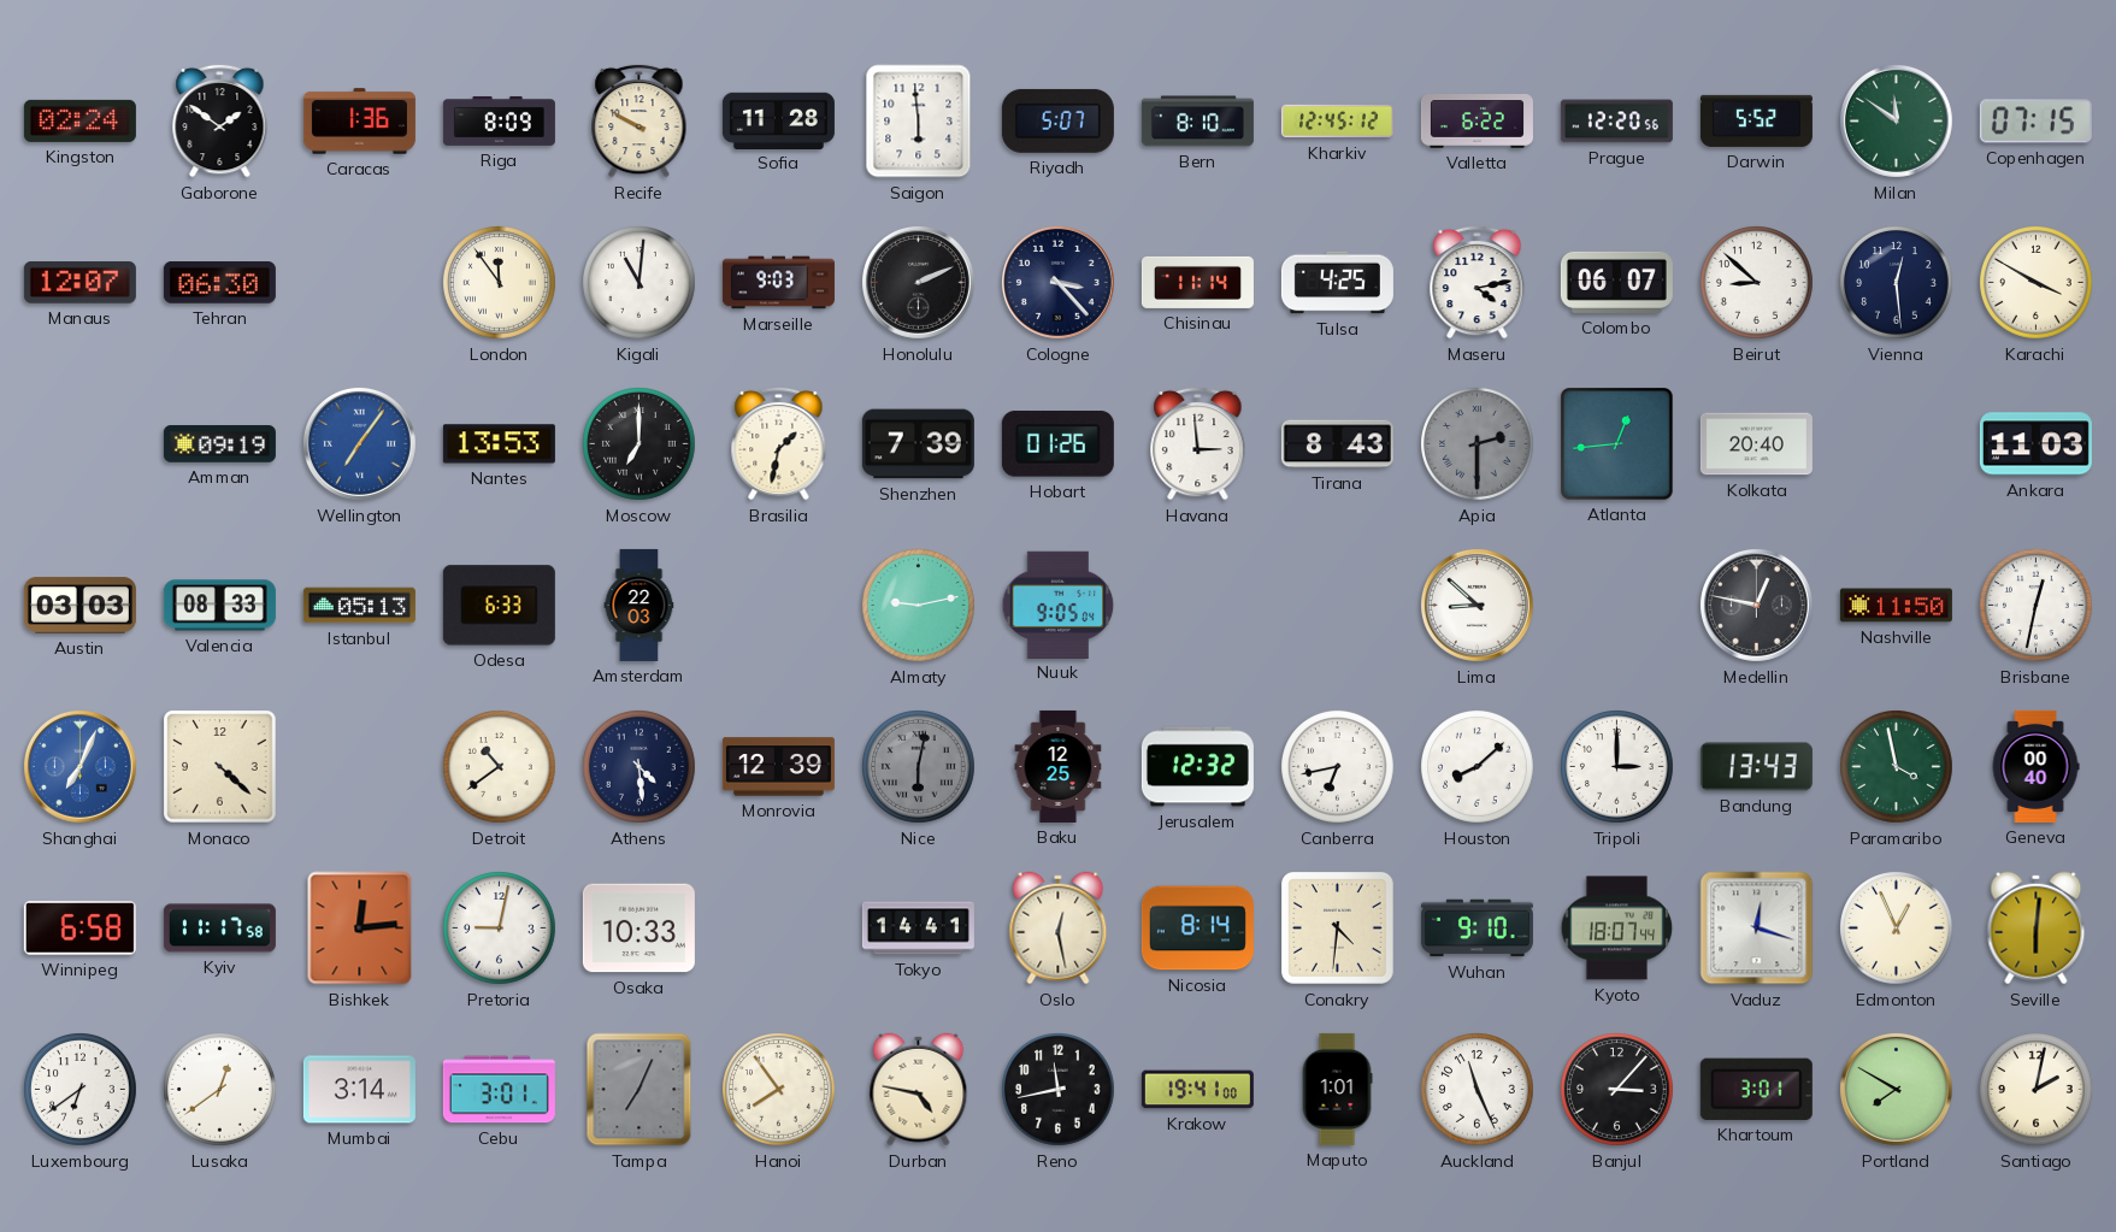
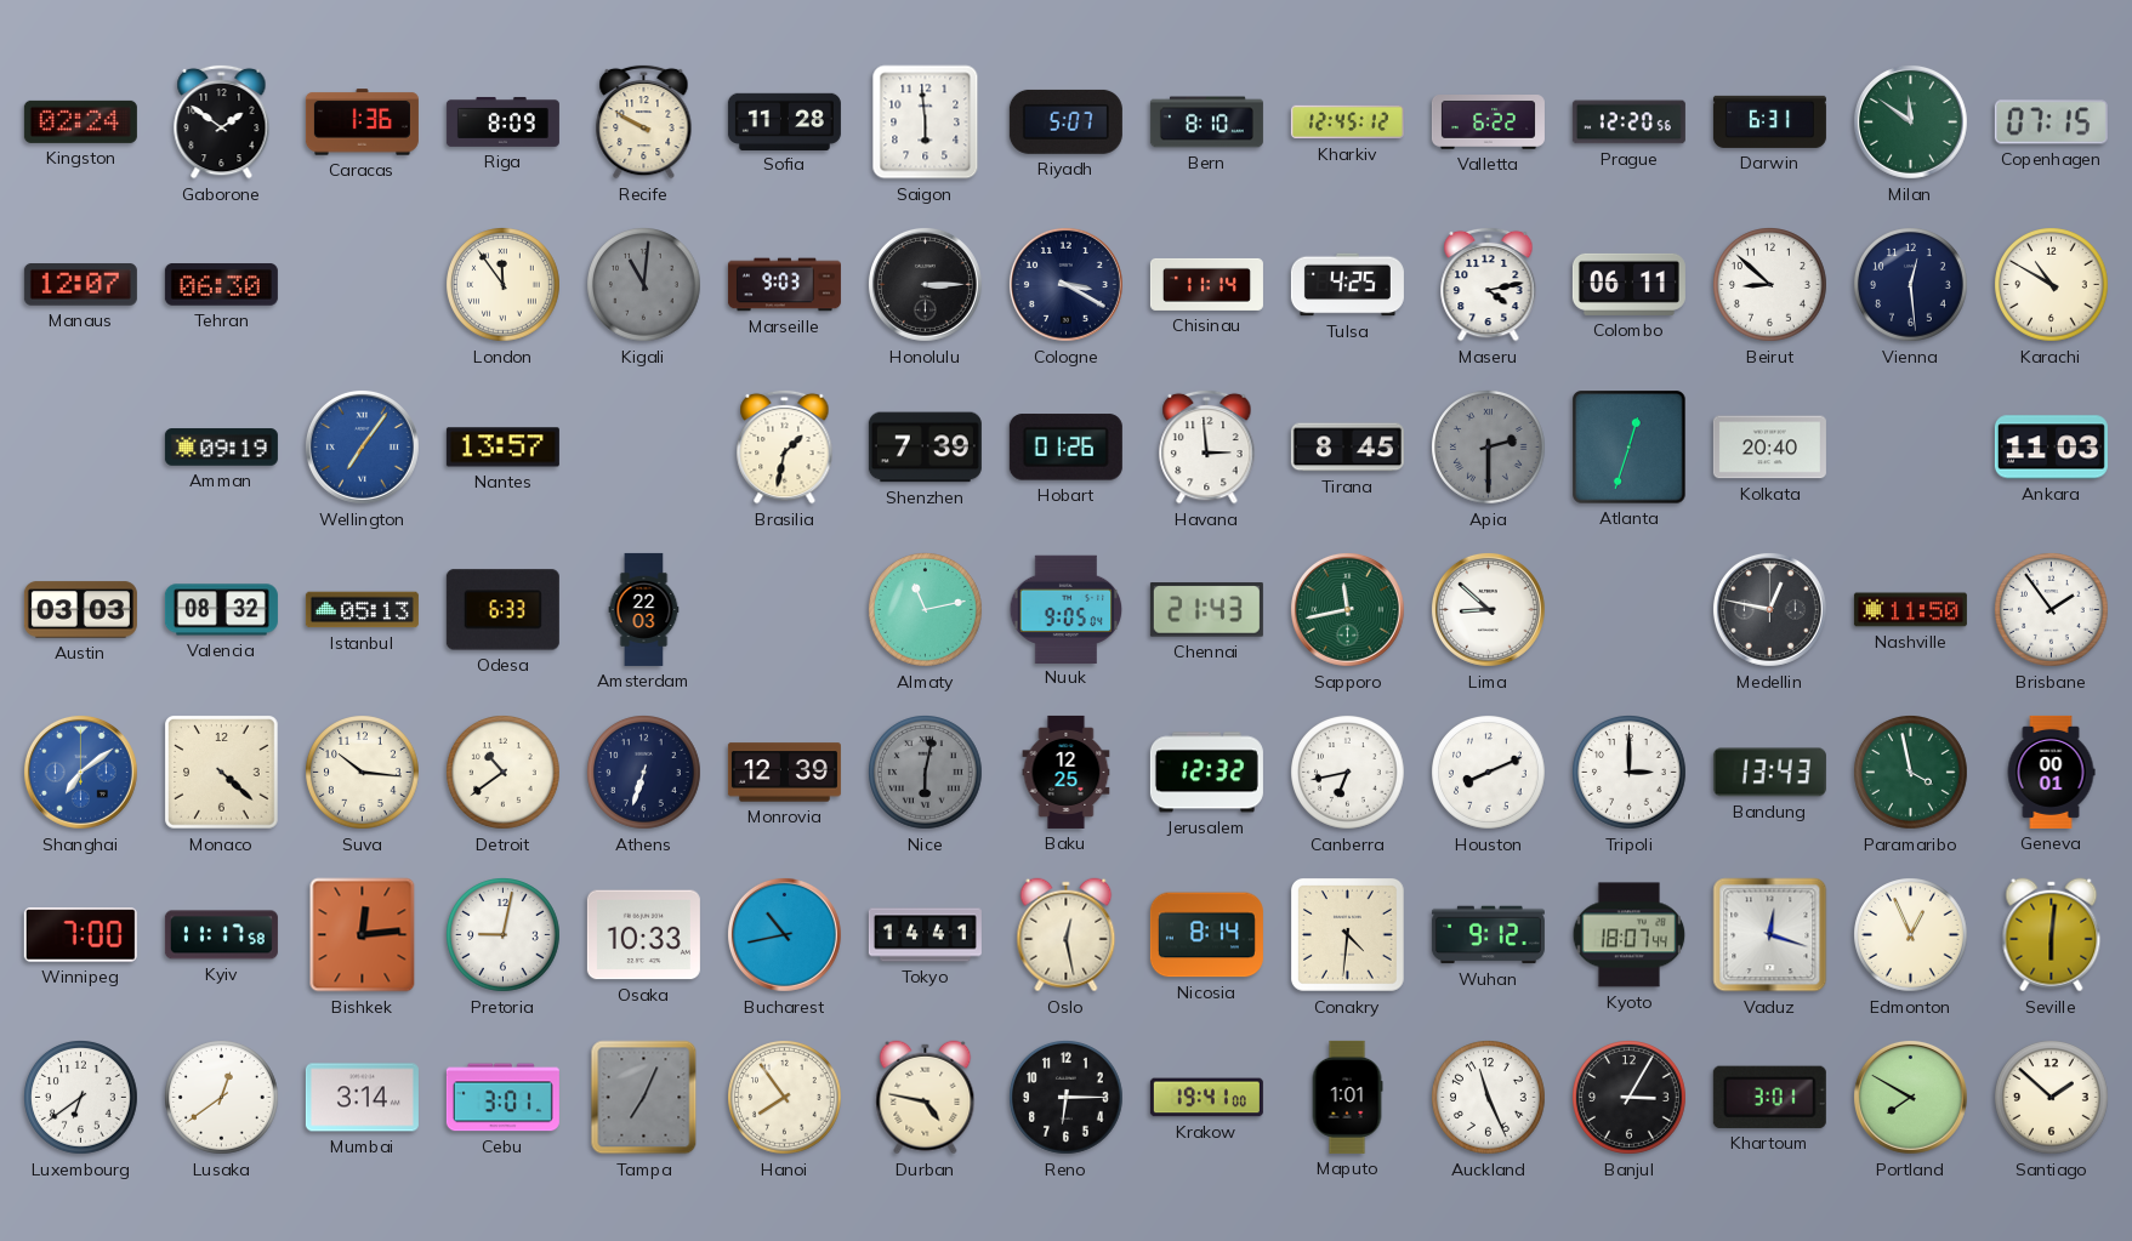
Darwin: 5:52 -> 6:31
Kigali dial: white -> grey
Honolulu: 2:11 -> 3:15
Cologne: 3:23 -> 3:20
Colombo: 06:07 -> 06:11
Karachi: 3:50 -> 10:50
Nantes: 13:53 -> 13:57
Moscow: 7:00 -> none
Tirana: 8:43 -> 8:45
Atlanta: 12:44 -> 12:33
Valencia: 08:33 -> 08:32
Almaty: 9:13 -> 11:13
Chennai: none -> 21:43
Sapporo: none -> 11:43
Brisbane: 12:32 -> 1:54
Shanghai: 7:04 -> 7:09
Suva: none -> 10:16
Athens: 4:29 -> 6:33
Houston: 8:08 -> 8:11
Geneva: 00:40 -> 00:01
Winnipeg: 6:58 -> 7:00
Bucharest: none -> 10:43
Wuhan: 9:10 -> 9:12
Reno: 11:43 -> 6:15
Banjul: 3:07 -> 3:05
Santiago: 2:02 -> 1:52
